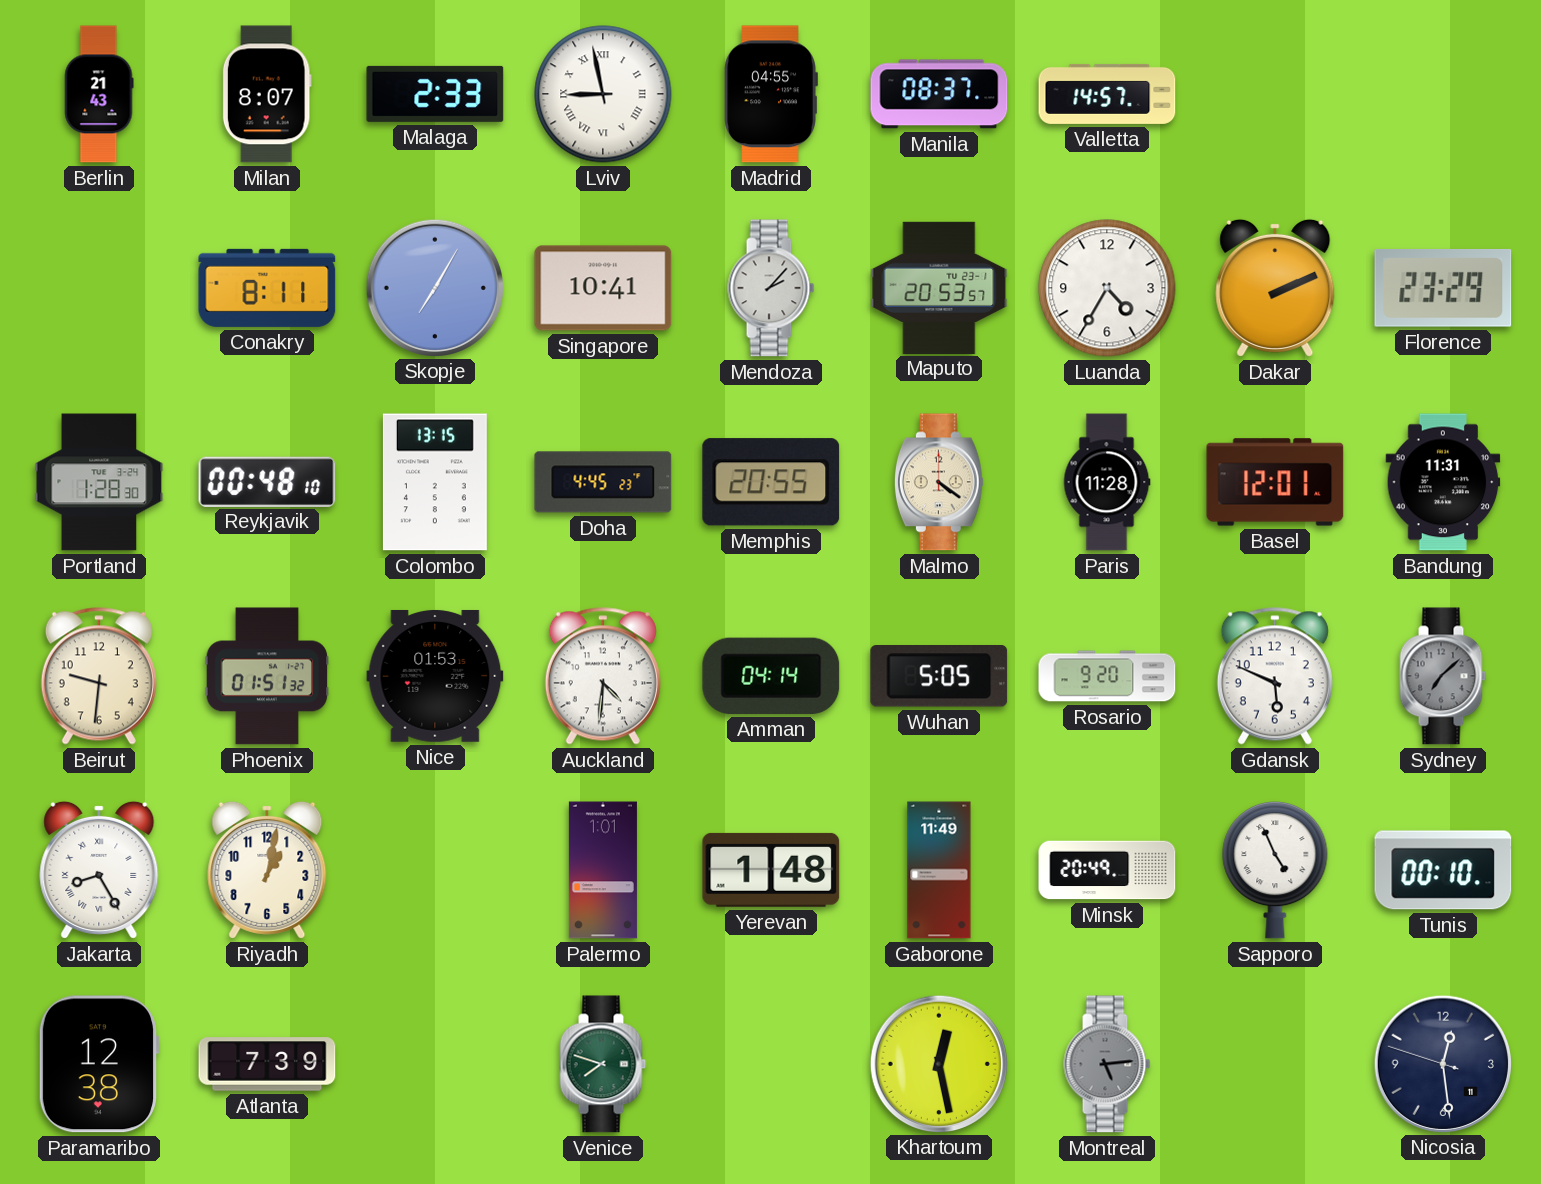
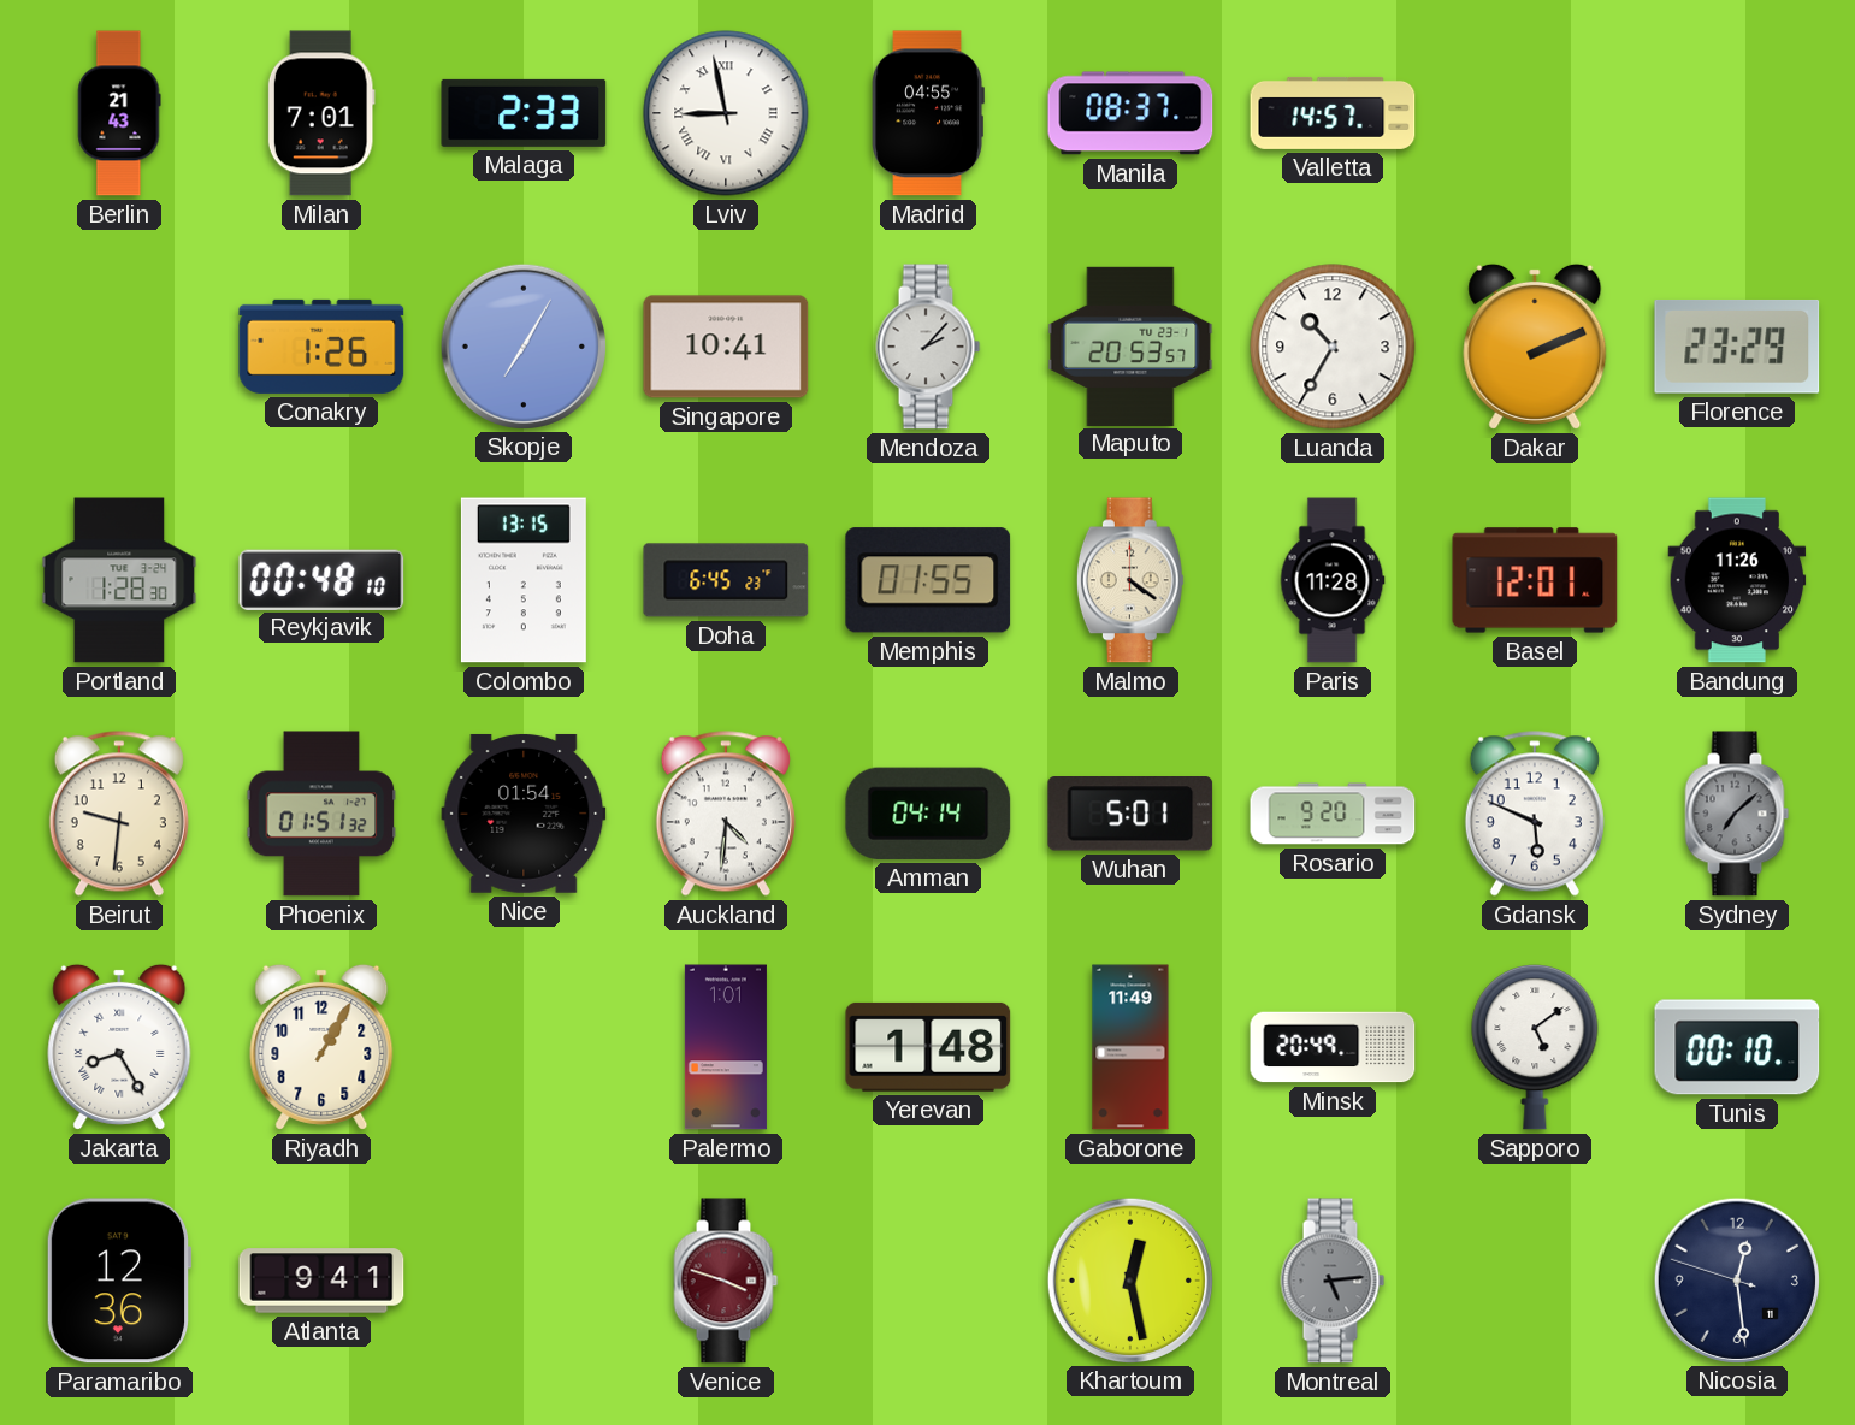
Milan: 8:07 -> 7:01
Conakry: 8:11 -> 1:26
Luanda: 4:35 -> 10:35
Doha: 4:45 -> 6:45
Memphis: 20:55 -> 01:55
Bandung: 11:31 -> 11:26
Nice: 01:53 -> 01:54
Wuhan: 5:05 -> 5:01
Riyadh: 1:02 -> 1:05
Sapporo: 4:56 -> 5:09
Paramaribo: 12:38 -> 12:36
Atlanta: 7:39 -> 9:41
Venice: 7:48 -> 3:48
Venice dial: green -> burgundy
